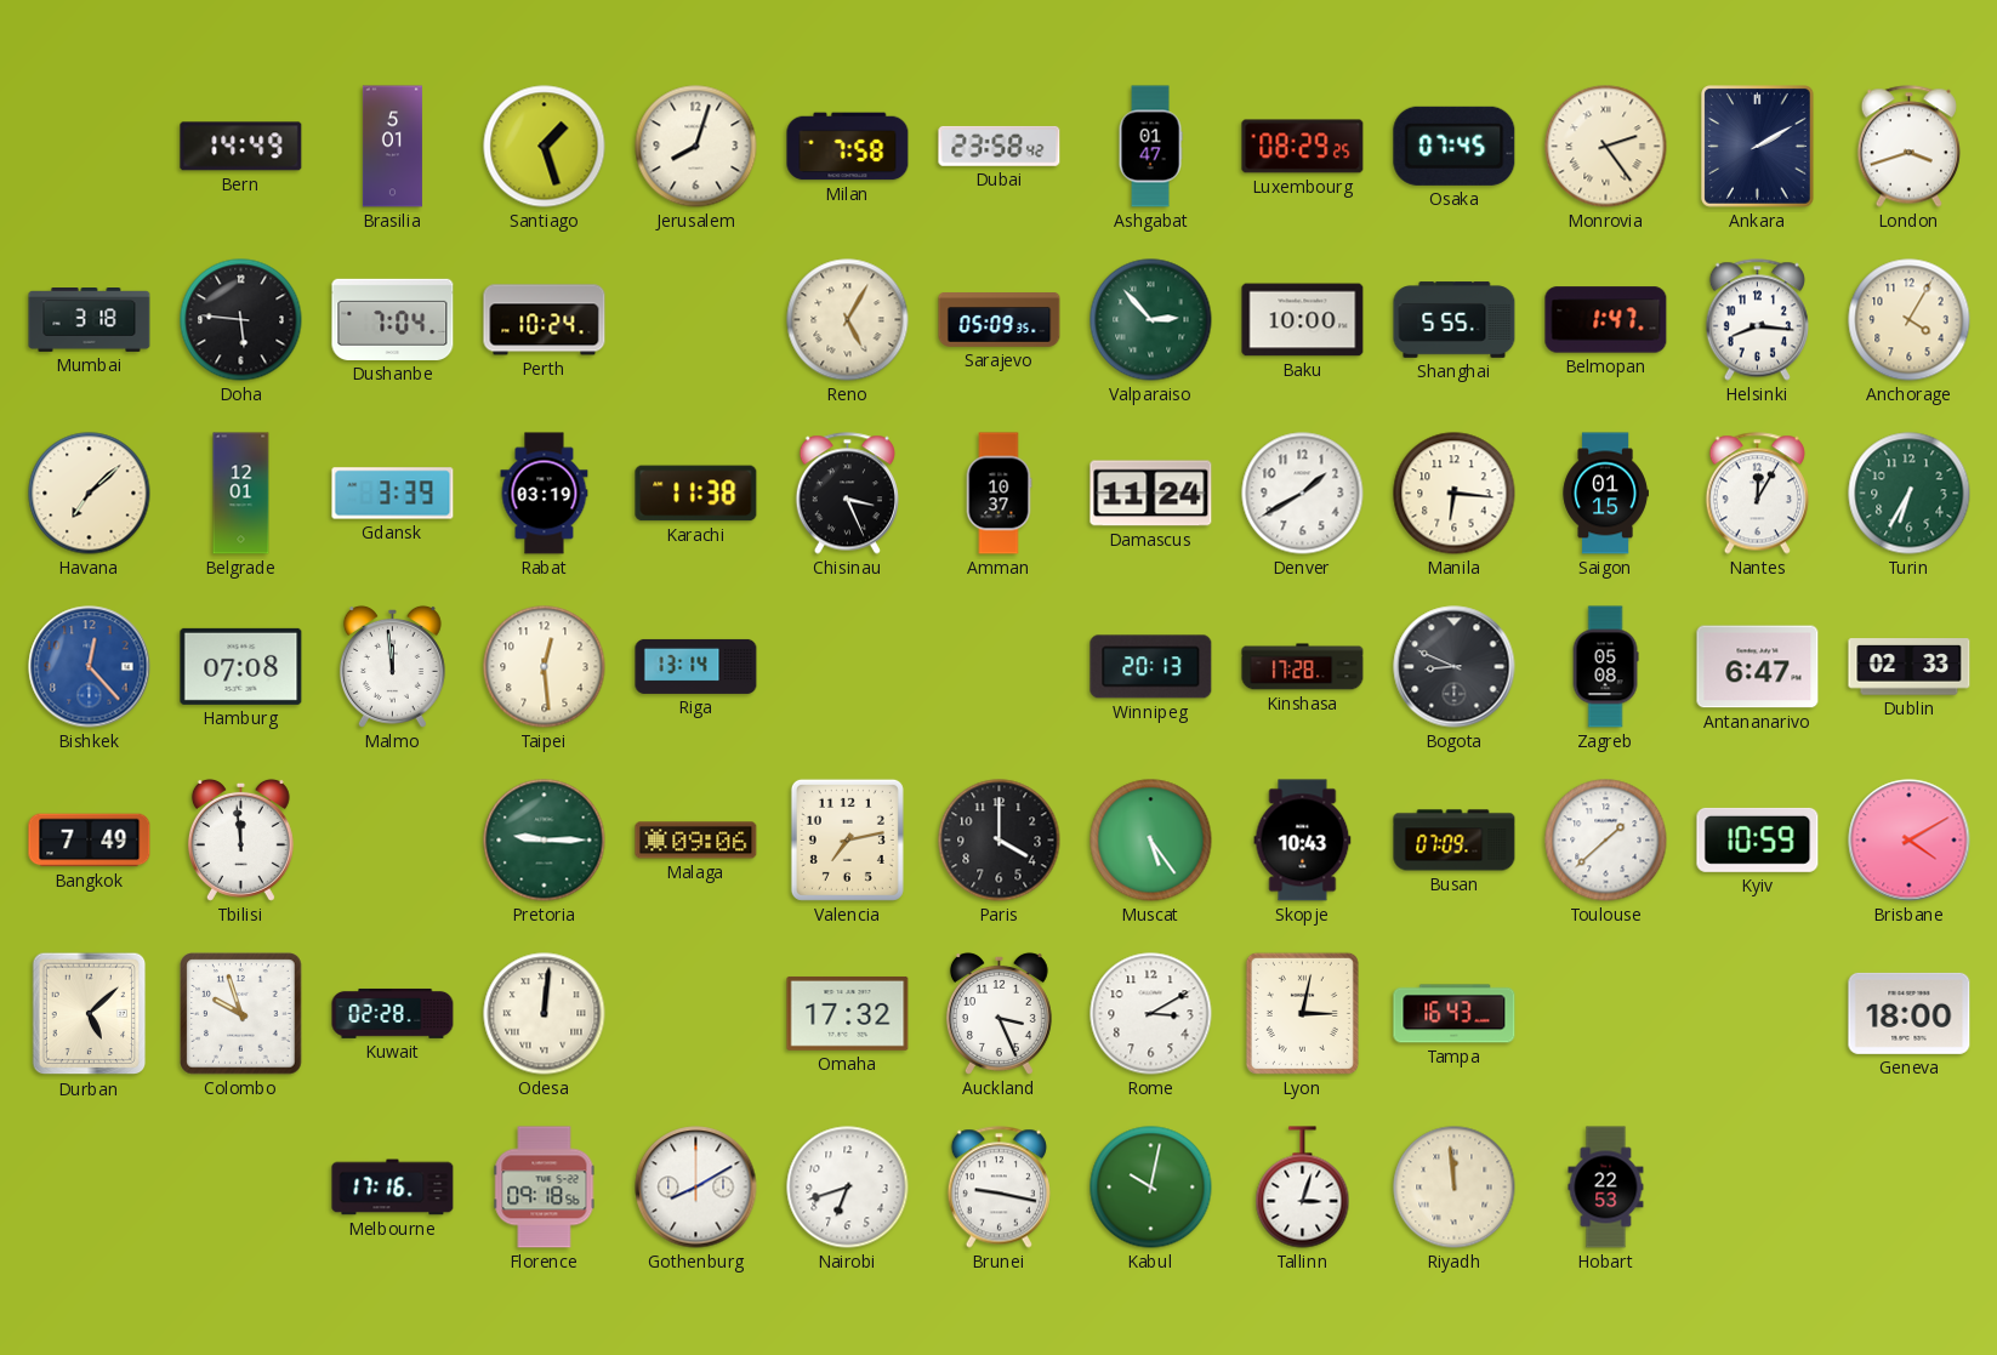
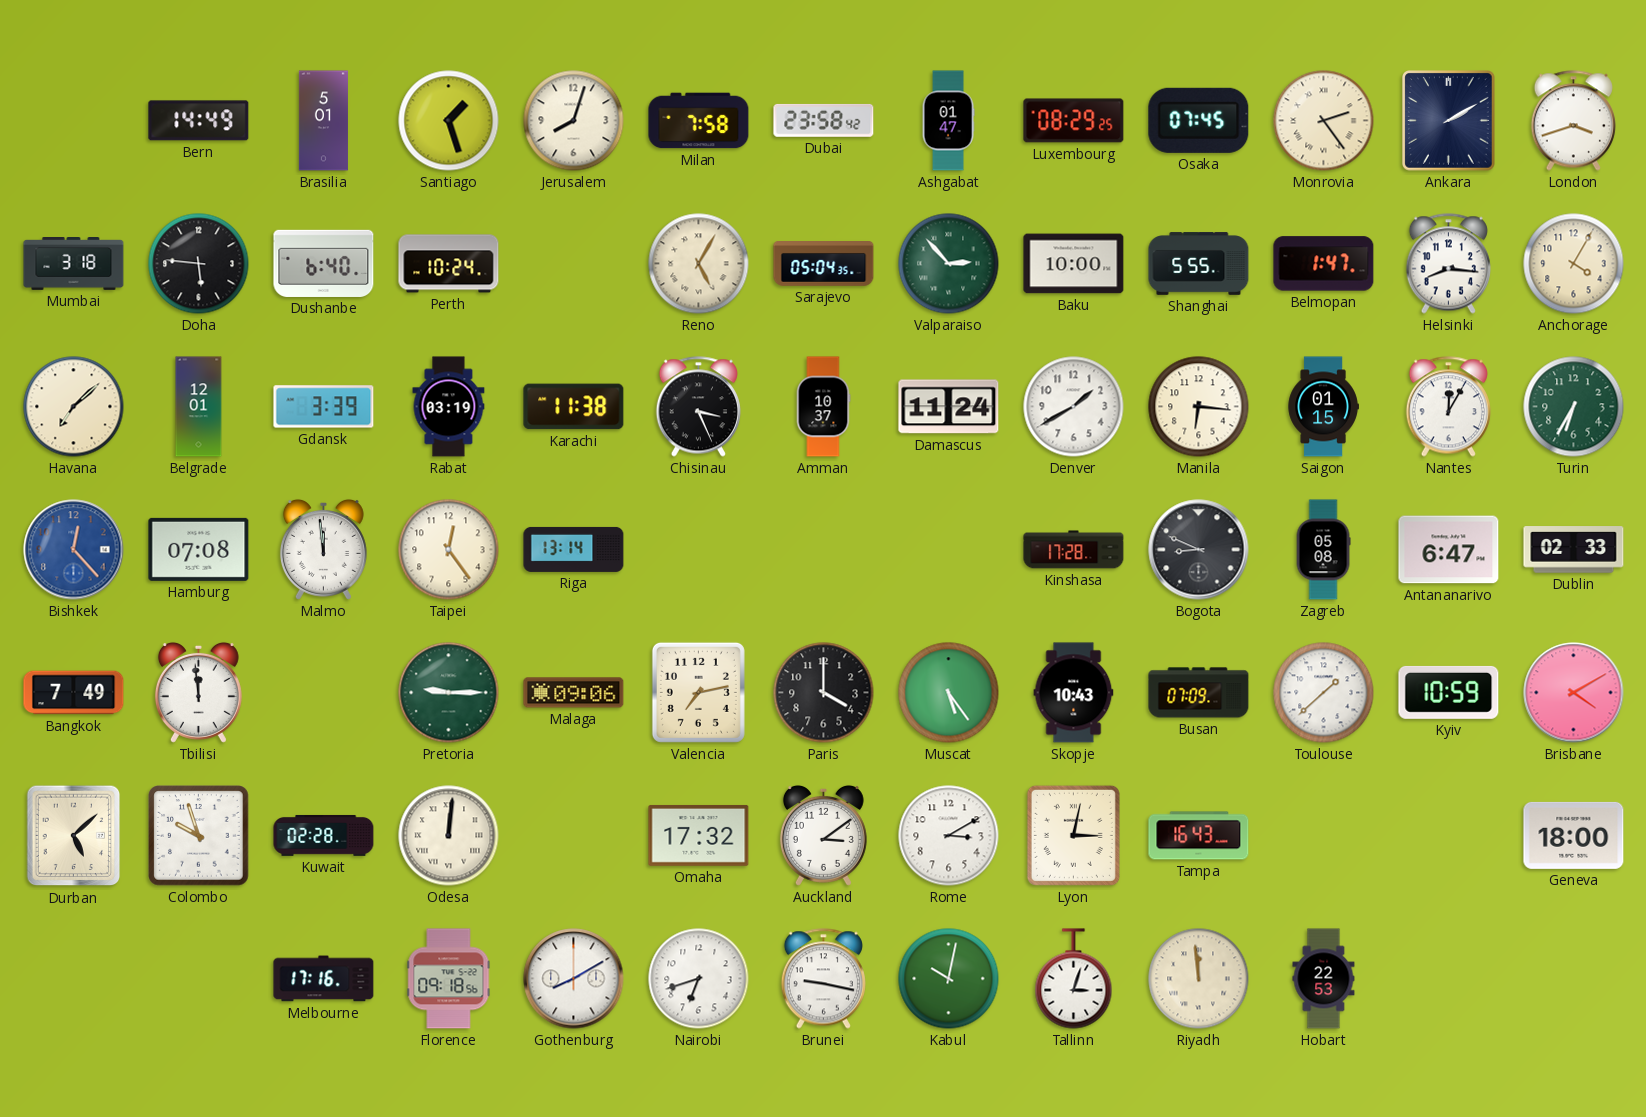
Dushanbe: 7:04 -> 6:40
Sarajevo: 05:09 -> 05:04
Taipei: 12:29 -> 12:24
Winnipeg: 20:13 -> none
Auckland: 3:26 -> 3:09
